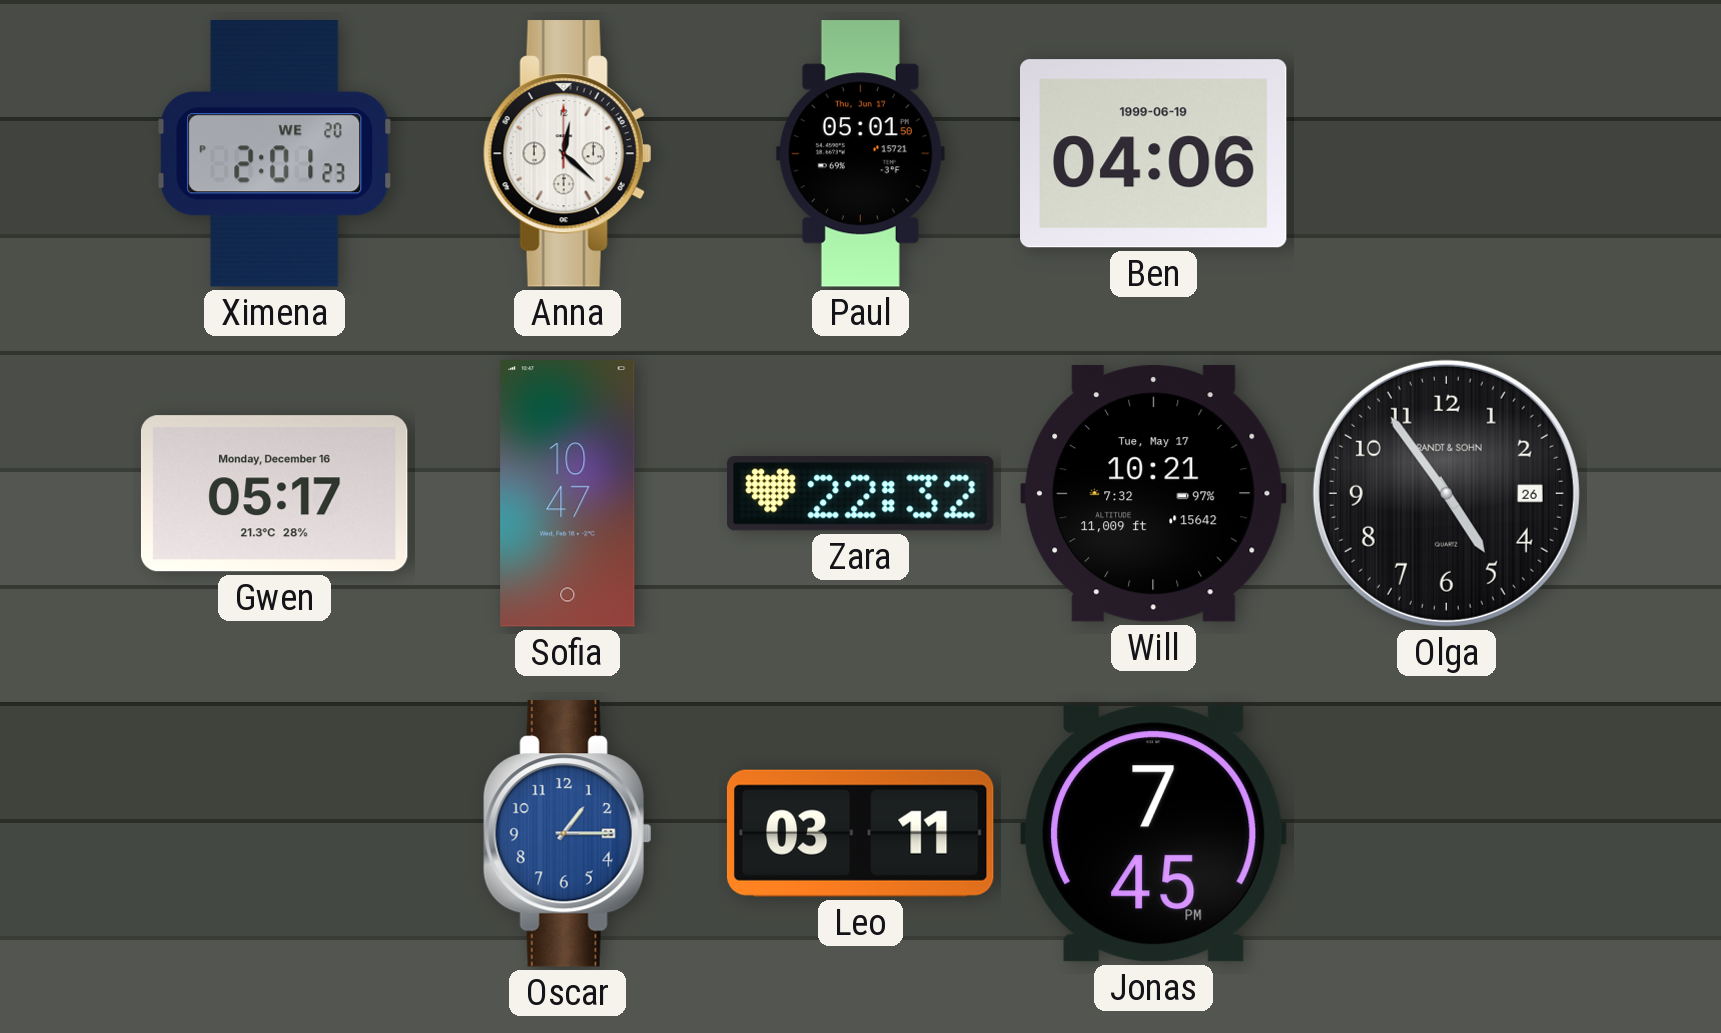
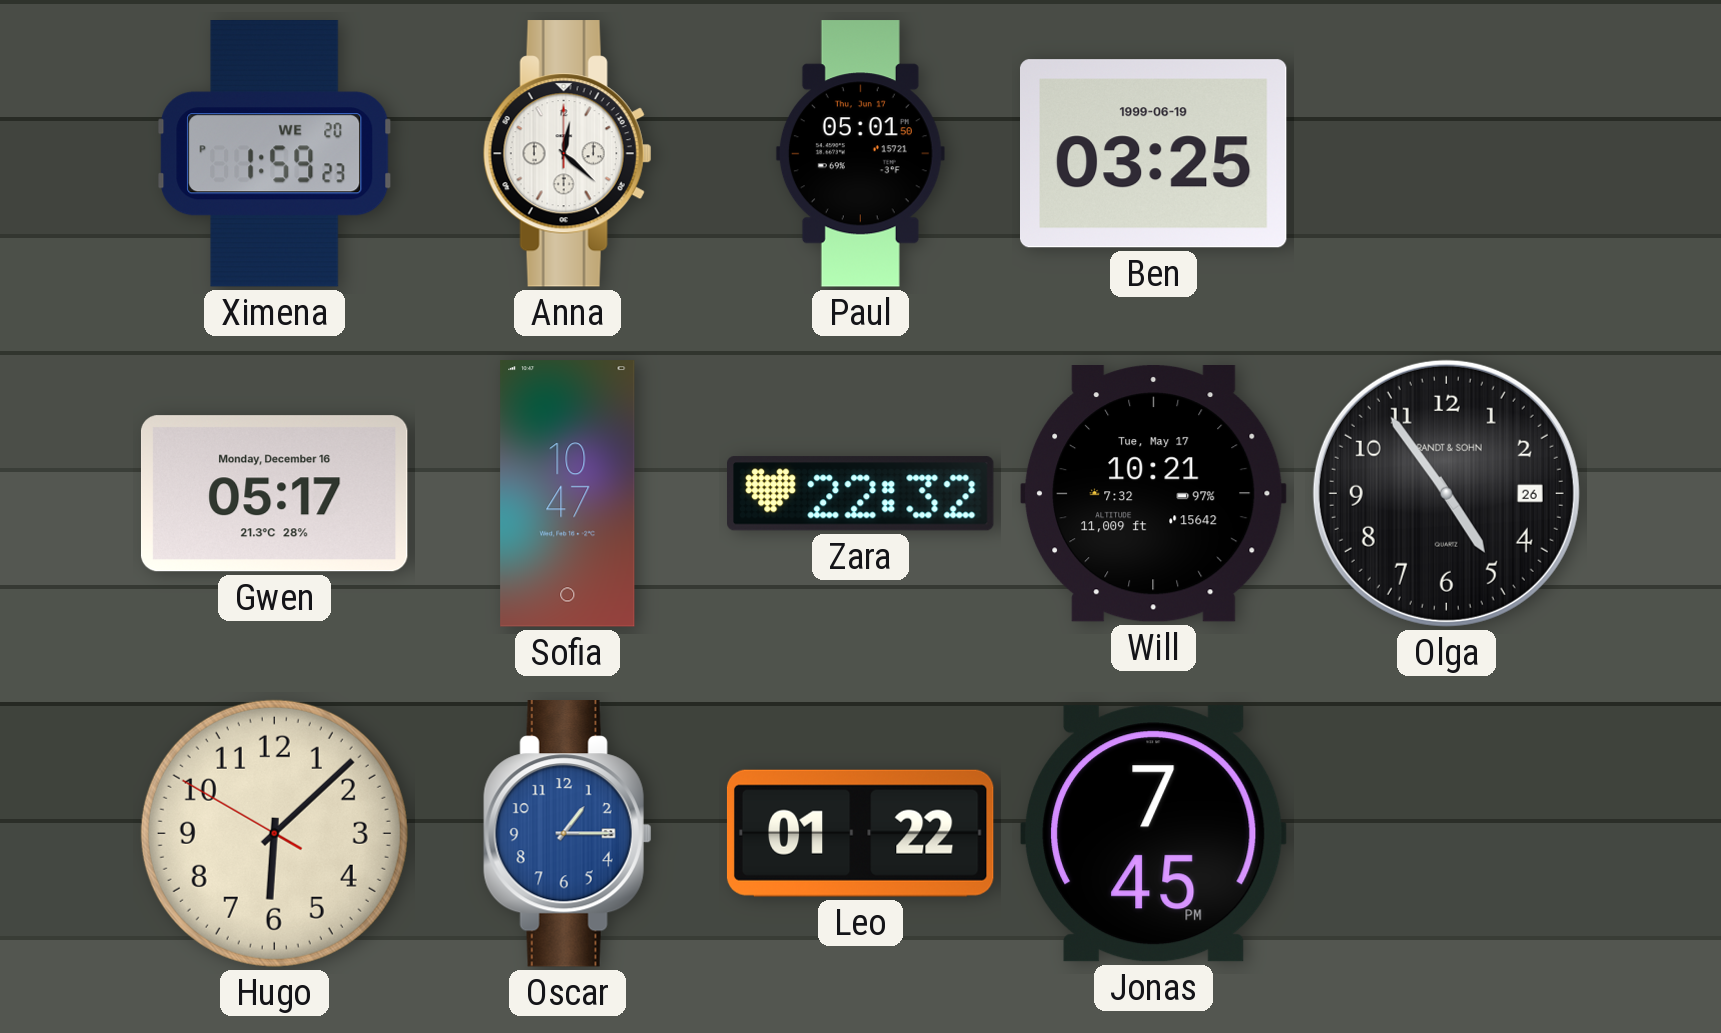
Ximena: 2:01 -> 1:59
Ben: 04:06 -> 03:25
Hugo: none -> 6:07
Leo: 03:11 -> 01:22
